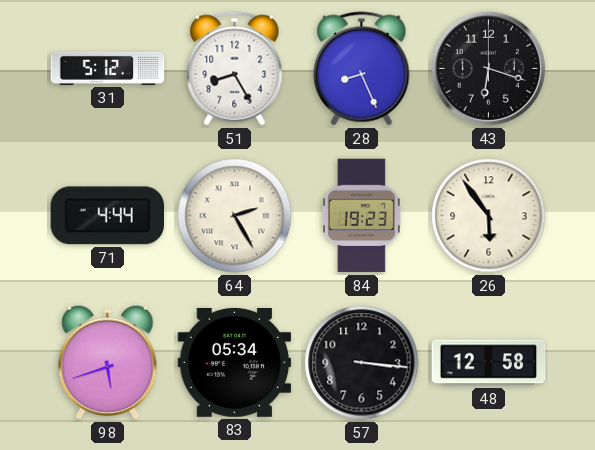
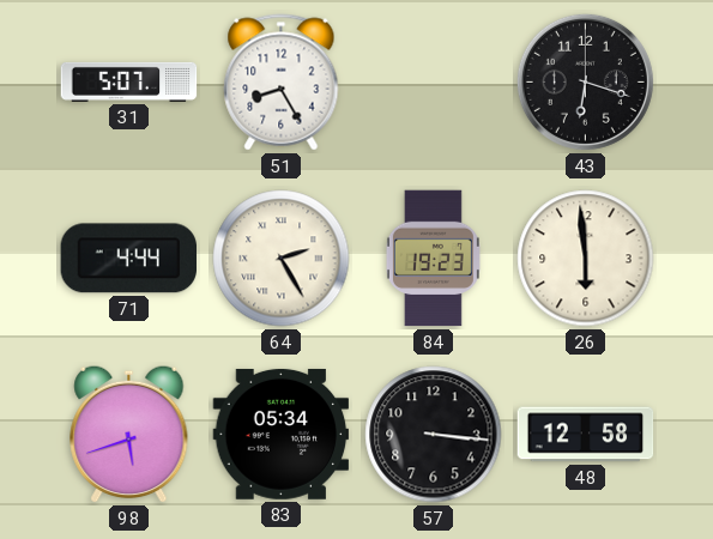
31: 5:12 -> 5:07
28: 8:26 -> none
26: 5:54 -> 5:59
